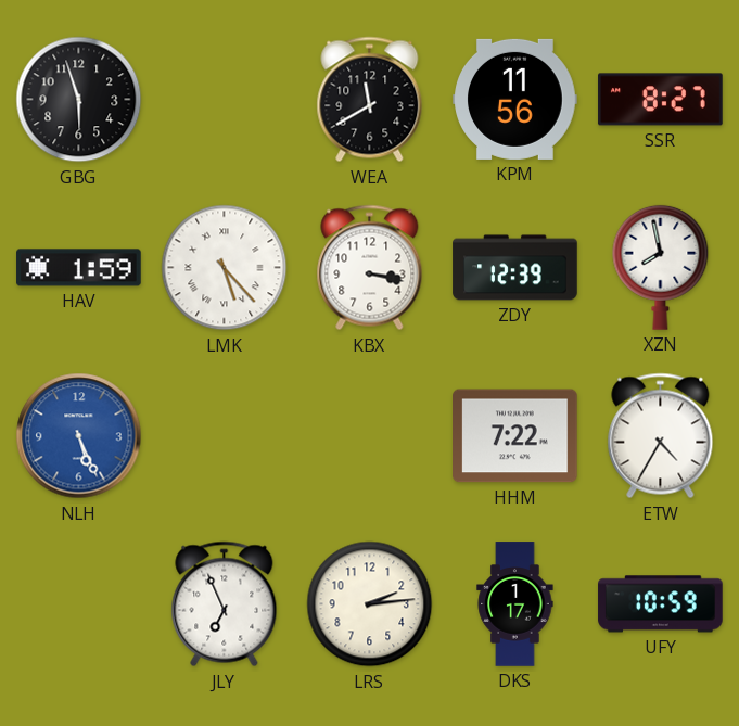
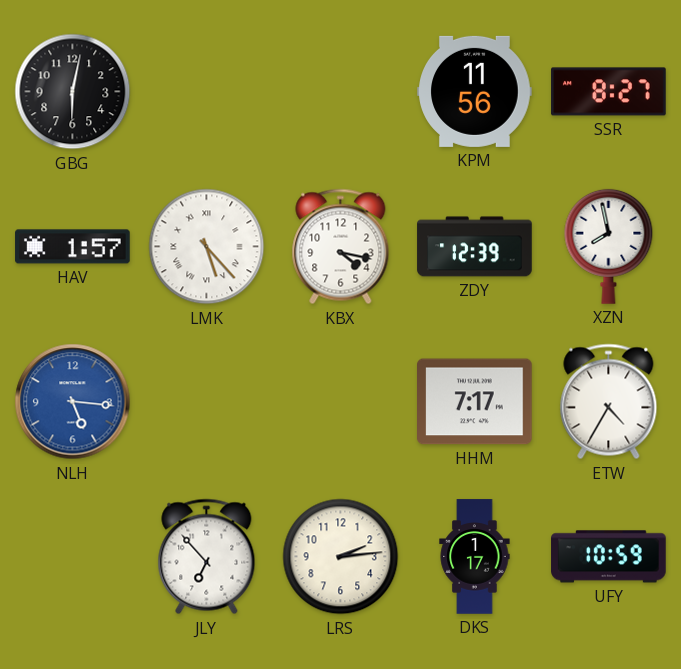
GBG: 5:57 -> 6:02
WEA: 11:40 -> none
HAV: 1:59 -> 1:57
KBX: 3:17 -> 4:17
NLH: 5:26 -> 5:16
HHM: 7:22 -> 7:17
JLY: 6:56 -> 6:53
